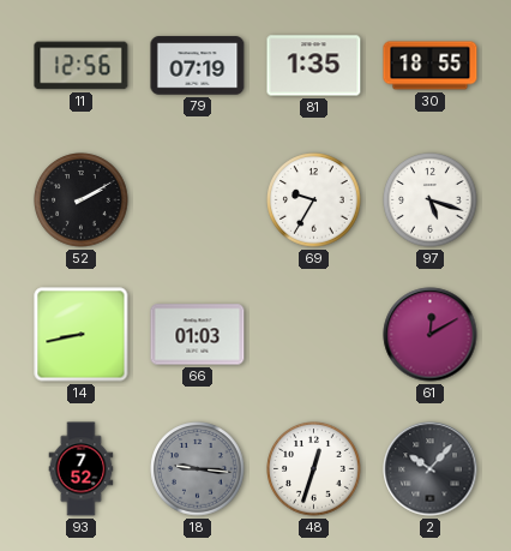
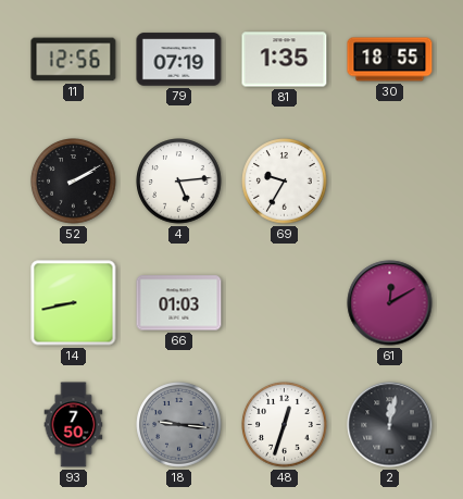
4: none -> 5:14
97: 5:18 -> none
93: 7:52 -> 7:50
2: 10:07 -> 12:02
